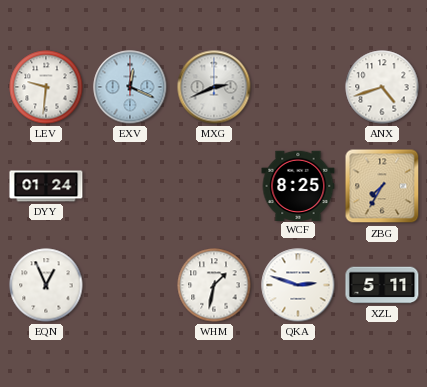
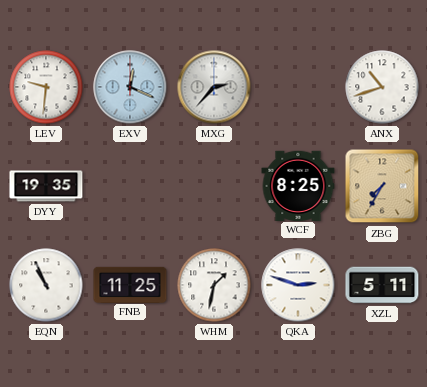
MXG: 2:41 -> 2:37
ANX: 4:42 -> 10:42
DYY: 01:24 -> 19:35
EQN: 12:56 -> 10:56
FNB: none -> 11:25
